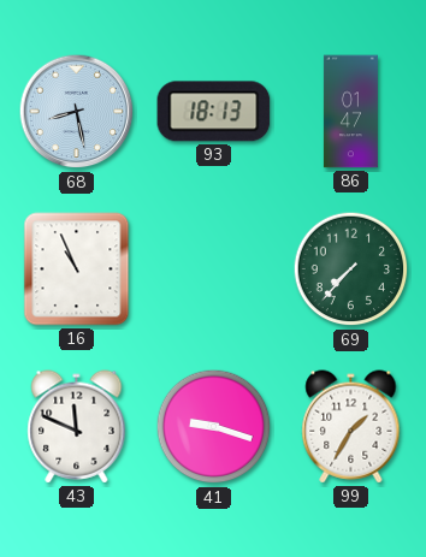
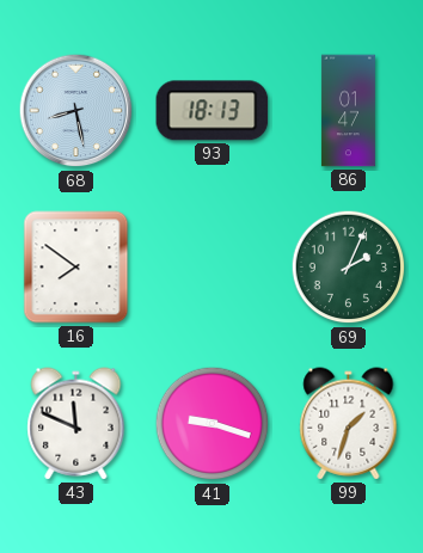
16: 10:56 -> 7:51
69: 7:37 -> 2:04
99: 1:35 -> 1:33
